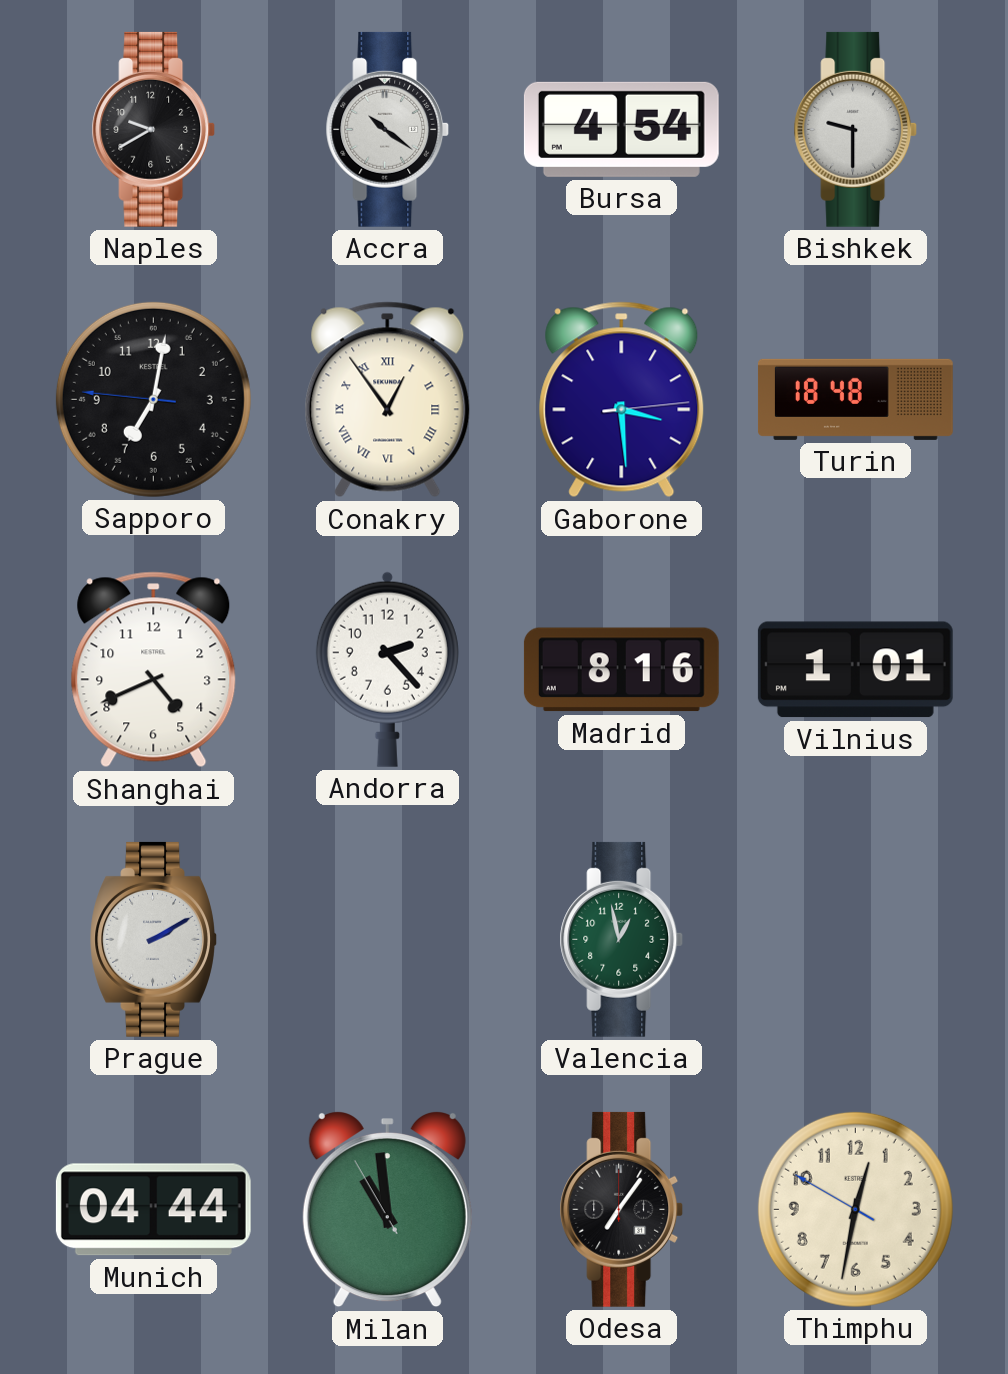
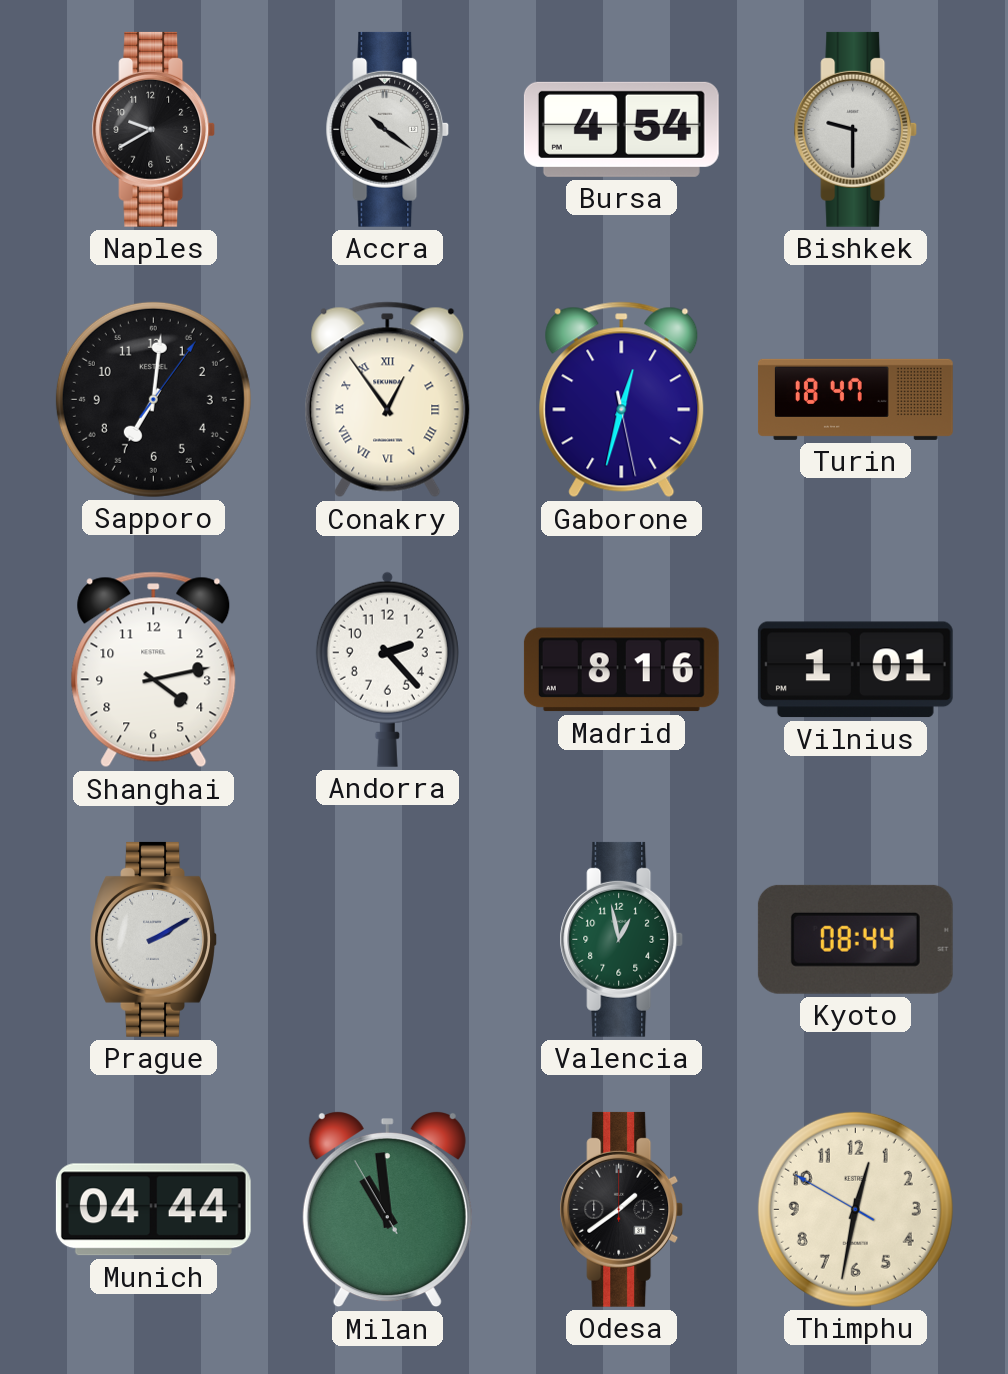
Sapporo: 7:01:46 -> 7:01:06
Gaborone: 3:29 -> 12:32
Turin: 18:48 -> 18:47
Shanghai: 4:41 -> 4:13
Kyoto: none -> 08:44
Odesa: 7:06 -> 1:39
